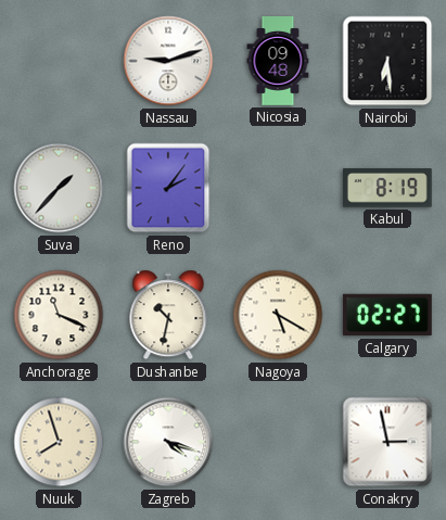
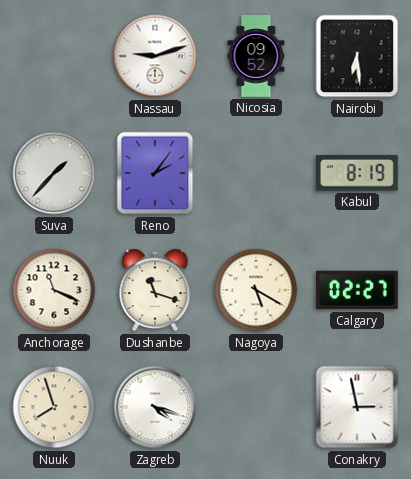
Nicosia: 09:48 -> 09:52
Dushanbe: 10:32 -> 11:18
